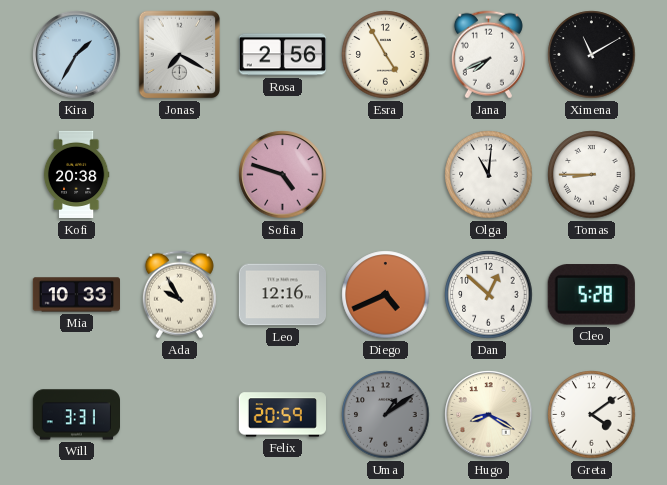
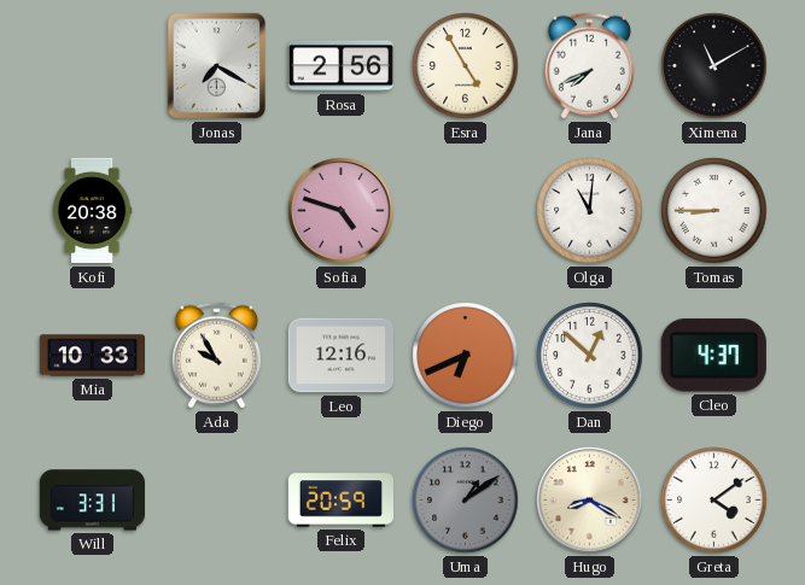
Kira: 1:35 -> none
Diego: 4:41 -> 6:41
Cleo: 5:28 -> 4:37
